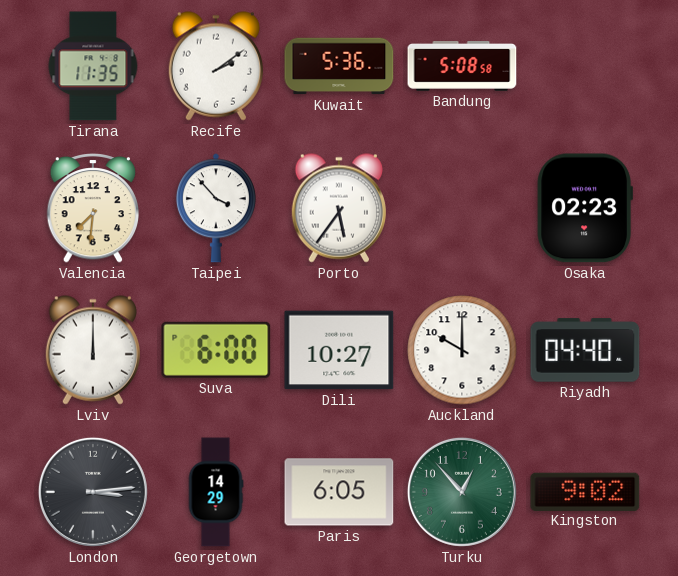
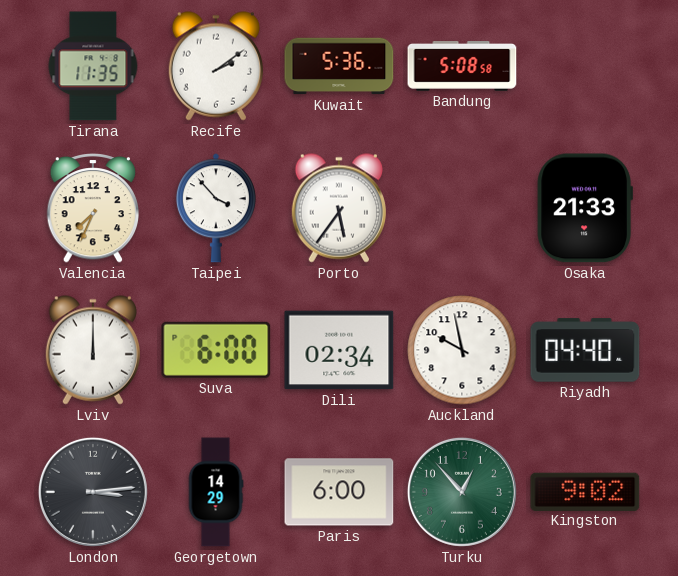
Valencia: 7:31 -> 7:34
Osaka: 02:23 -> 21:33
Dili: 10:27 -> 02:34
Auckland: 10:00 -> 9:58
Paris: 6:05 -> 6:00
